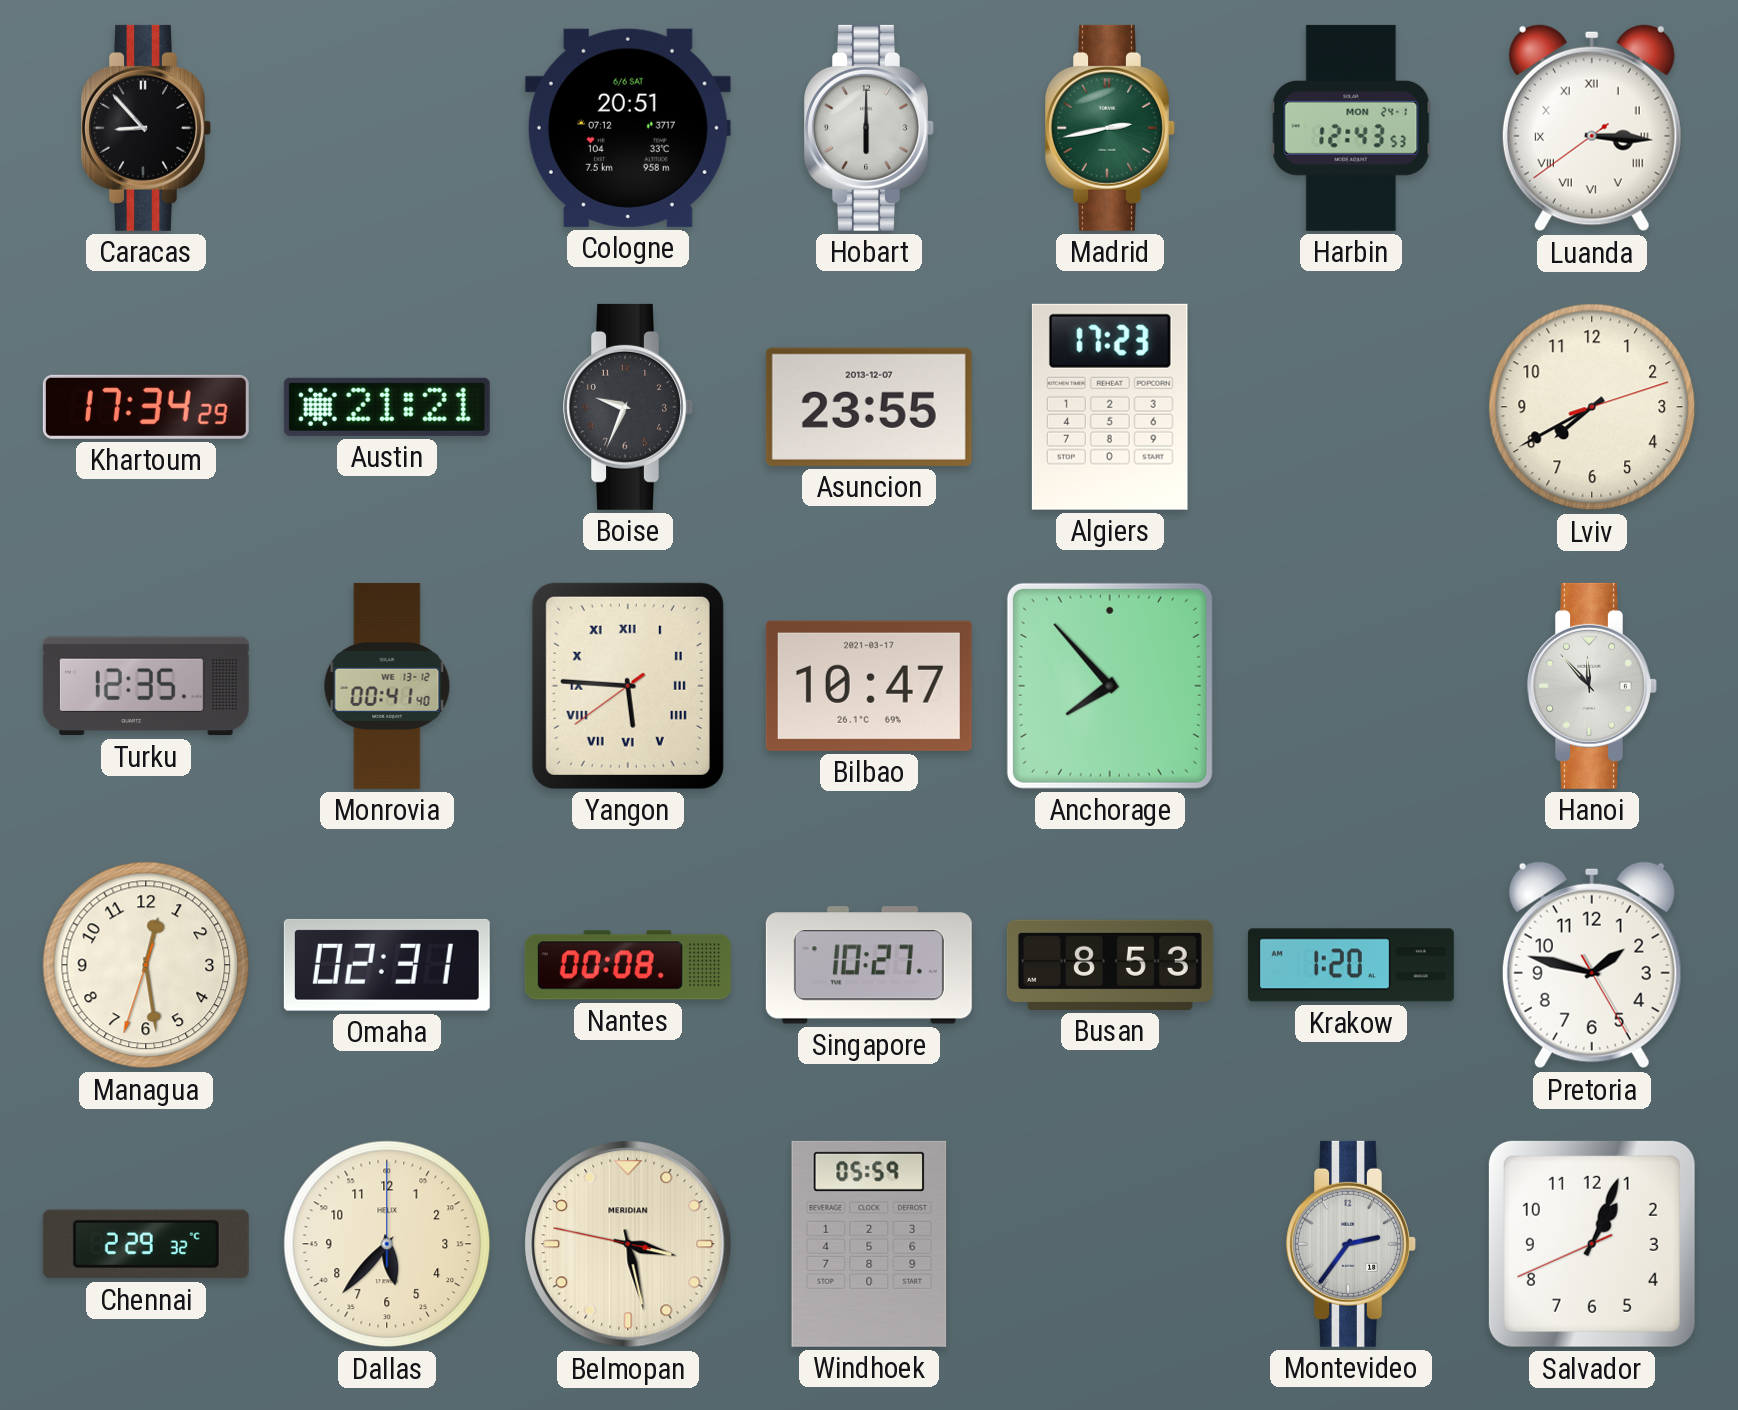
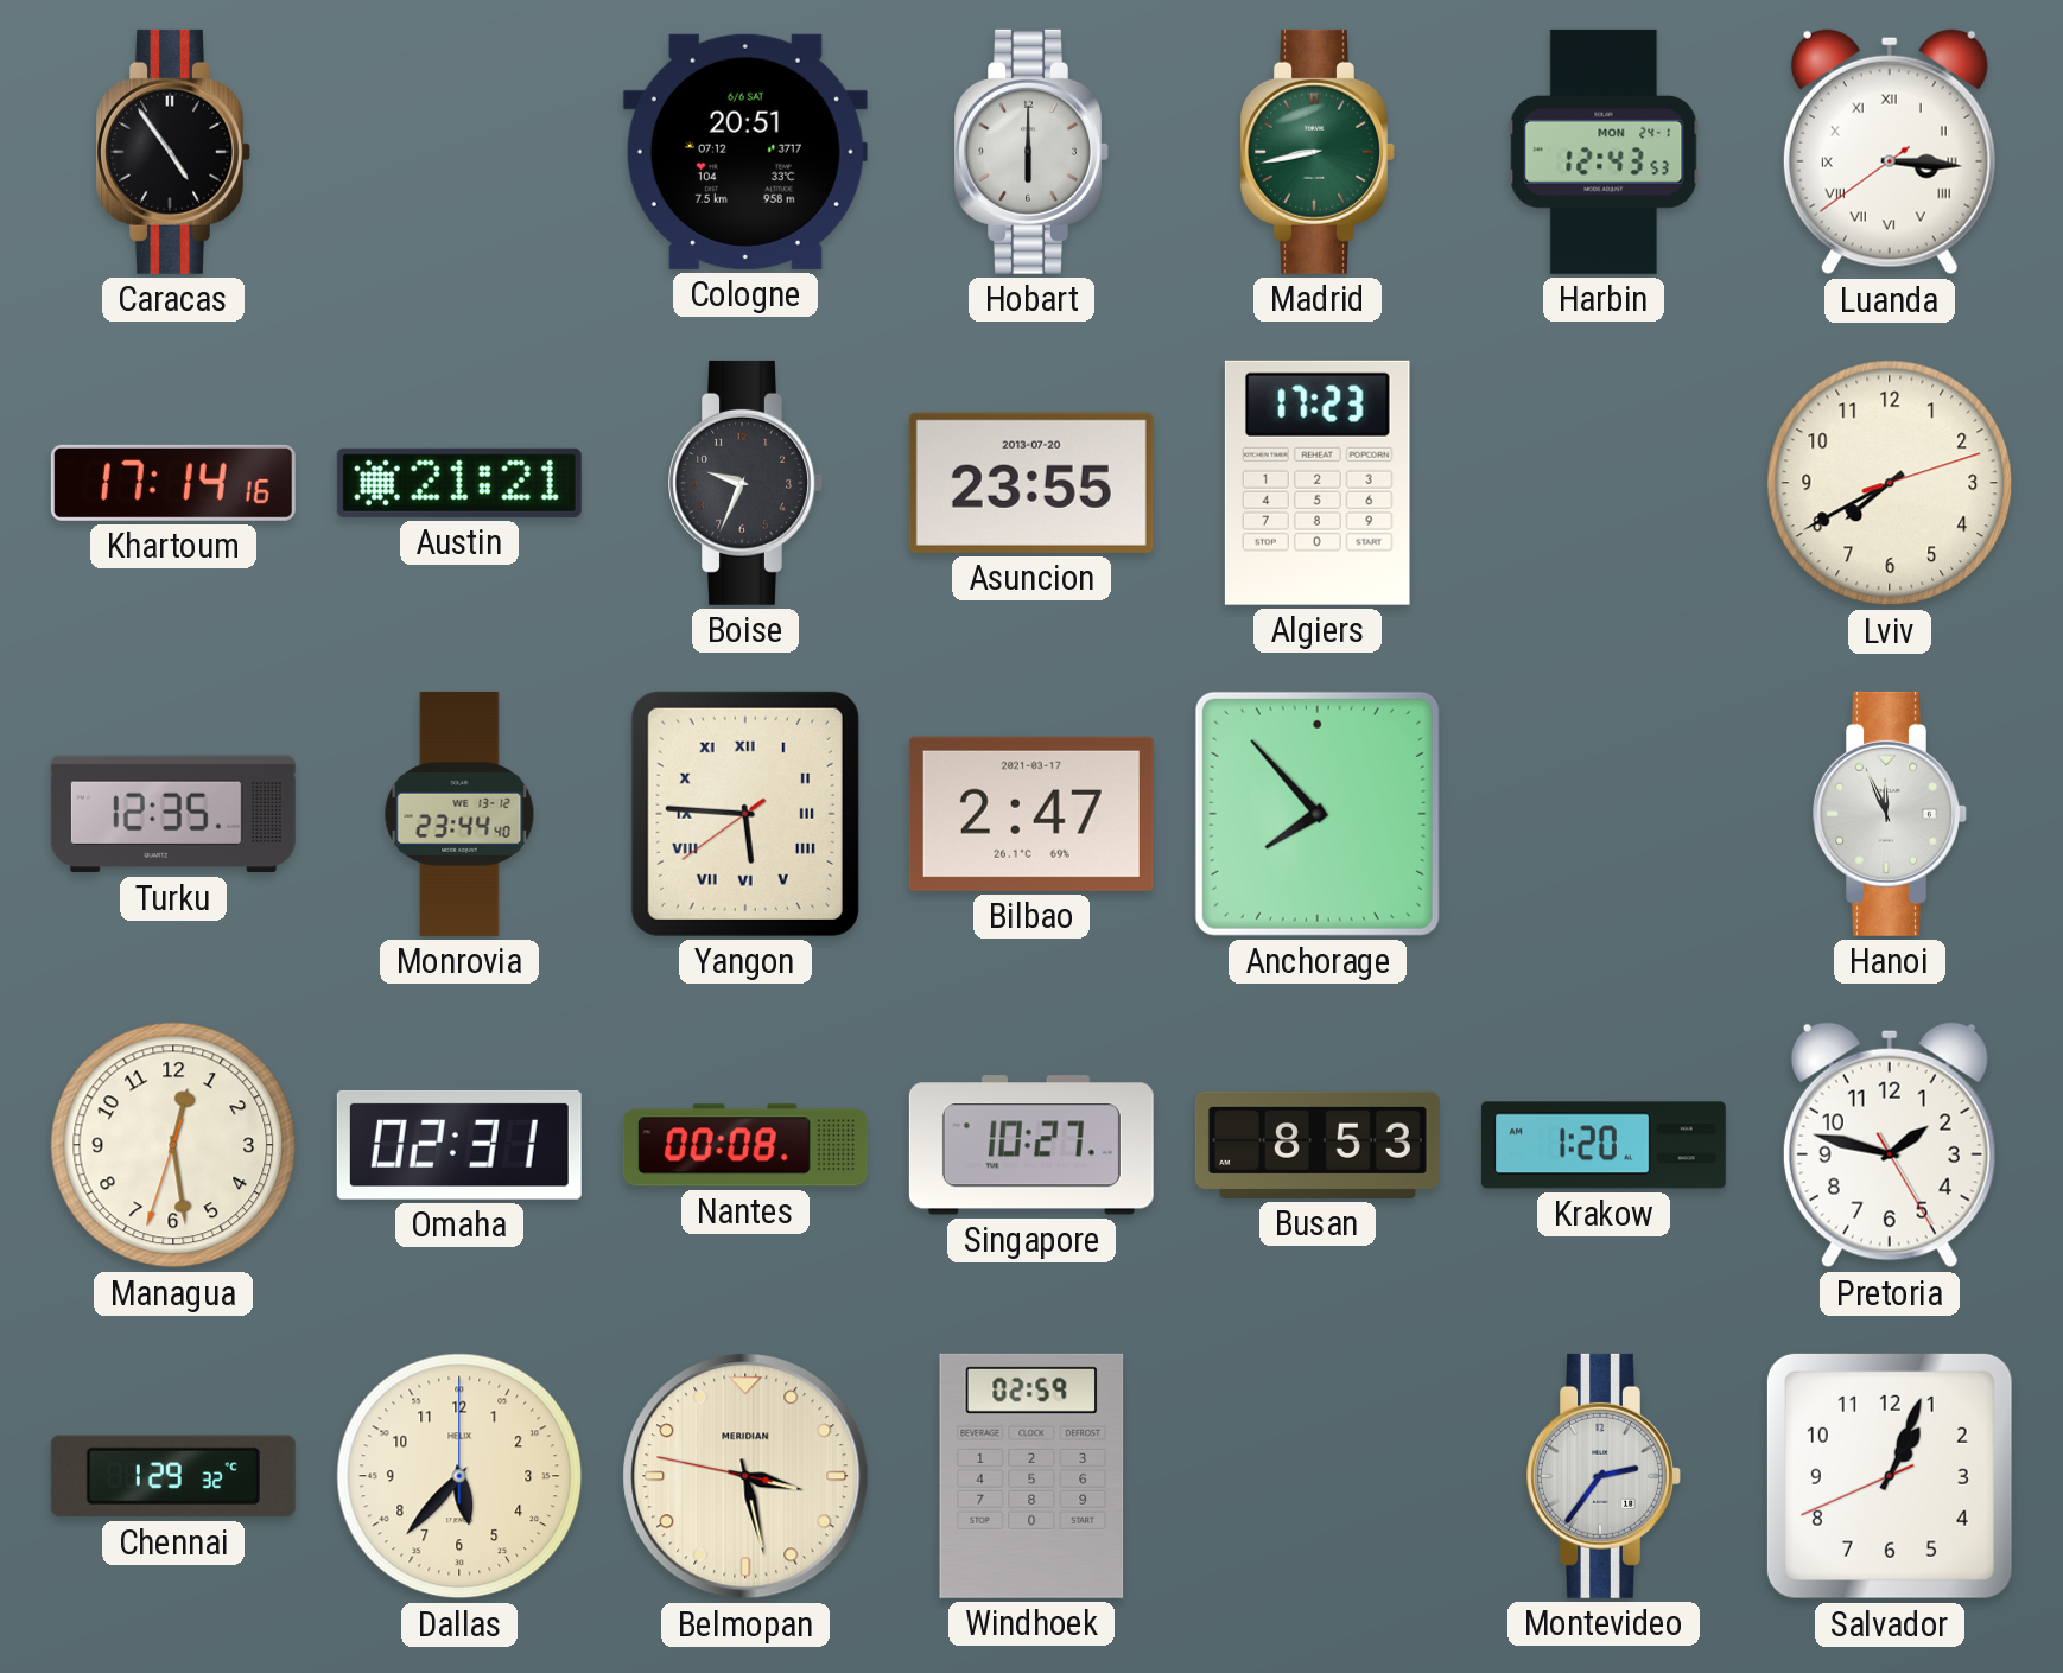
Caracas: 8:53 -> 4:54
Madrid: 2:43 -> 8:43
Khartoum: 17:34 -> 17:14
Asuncion date: 2013-12-07 -> 2013-07-20
Monrovia: 00:41 -> 23:44
Bilbao: 10:47 -> 2:47
Hanoi: 11:53 -> 11:56
Chennai: 2:29 -> 1:29
Windhoek: 05:59 -> 02:59
